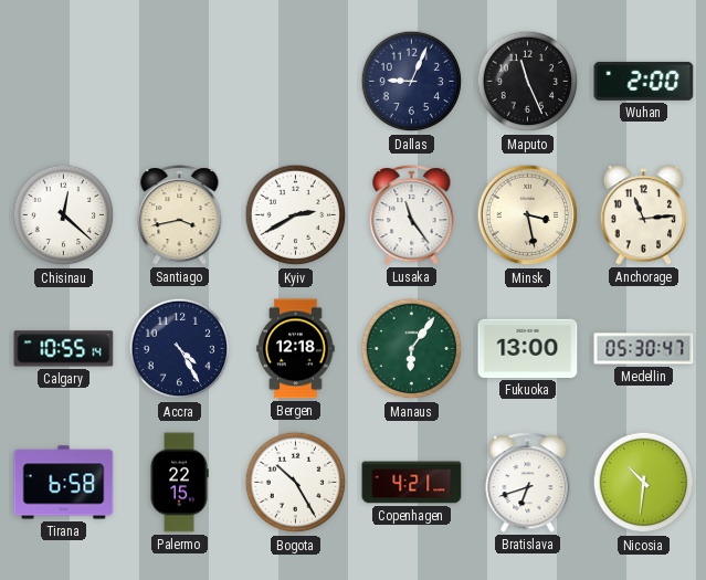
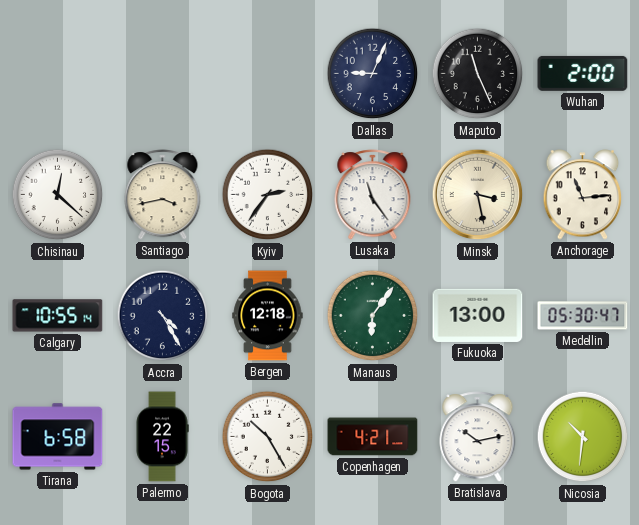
Kyiv: 2:40 -> 2:36
Bratislava: 6:42 -> 10:13
